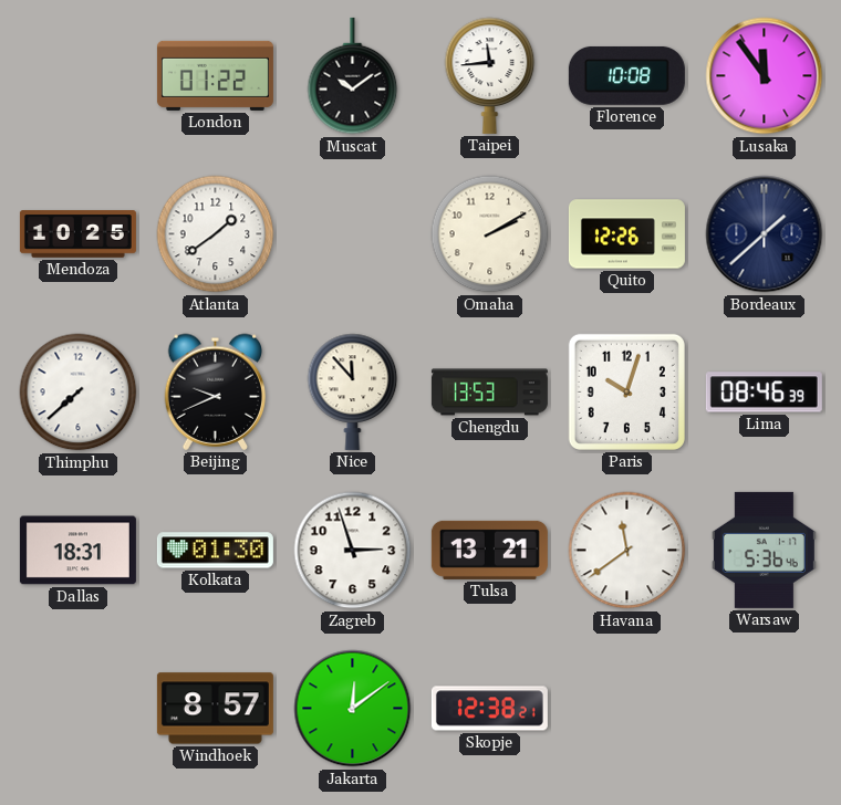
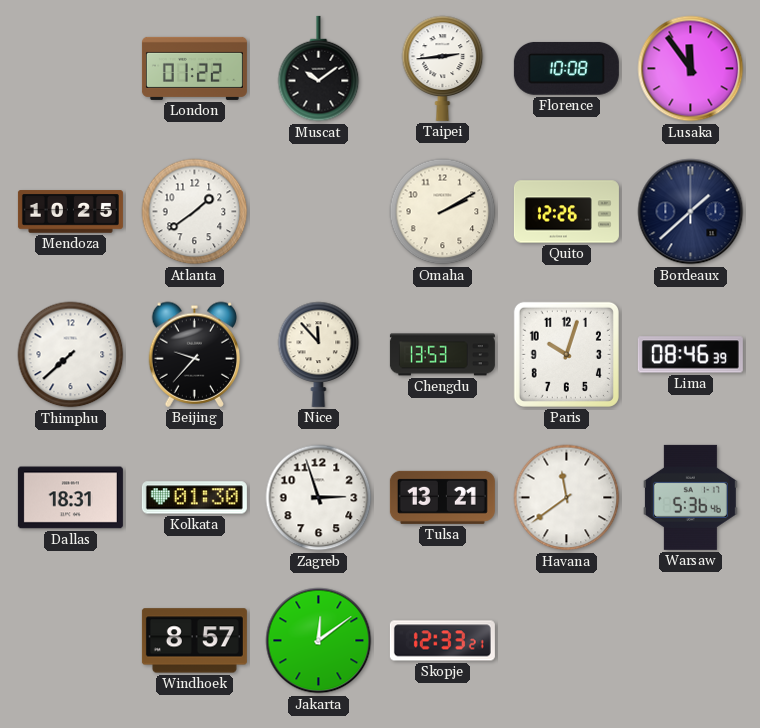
Taipei: 11:44 -> 2:44
Beijing: 9:41 -> 9:37
Skopje: 12:38 -> 12:33
